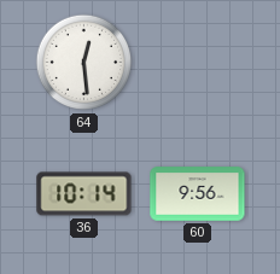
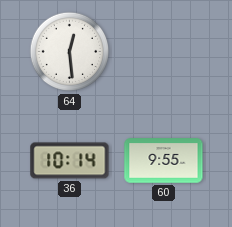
60: 9:56 -> 9:55
